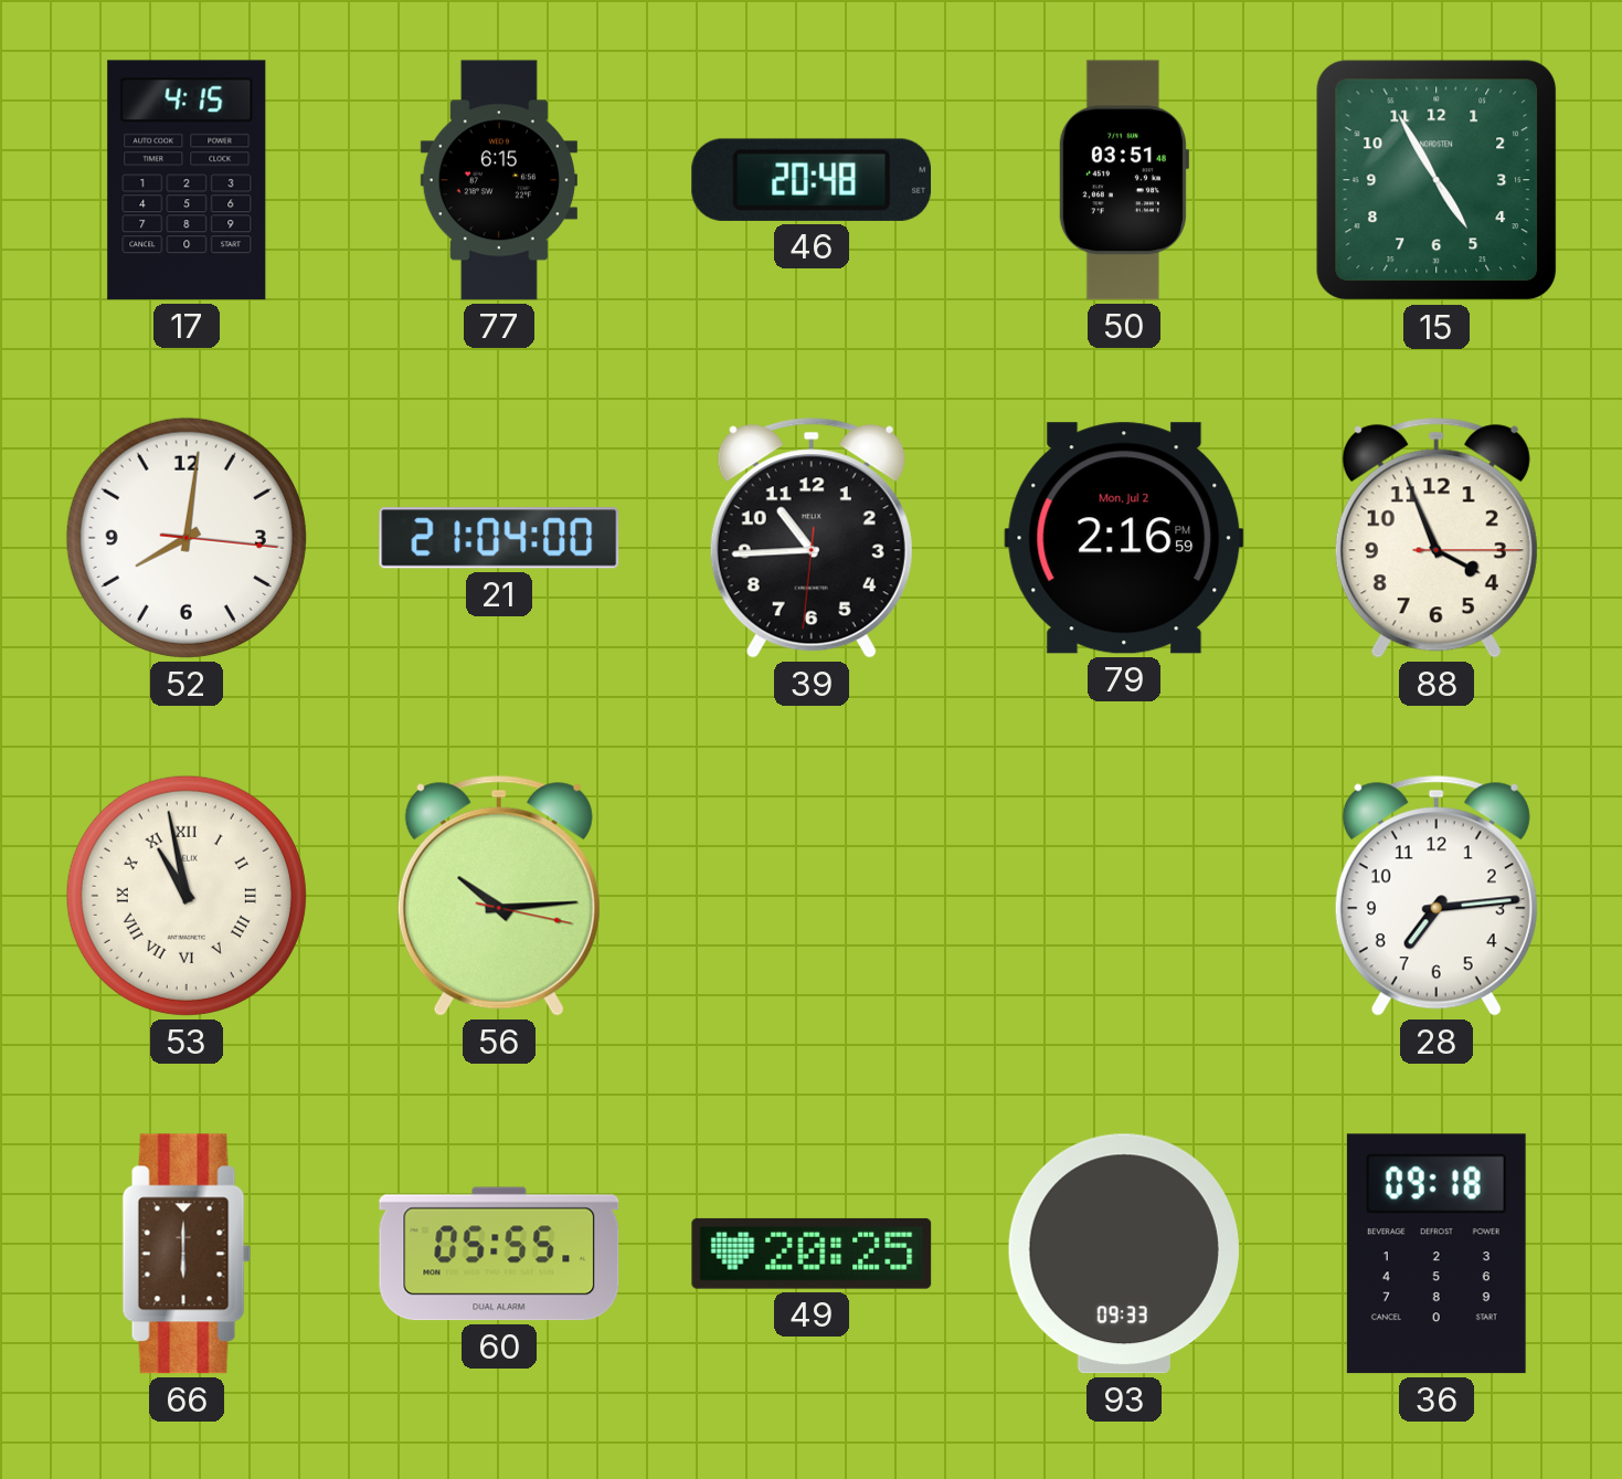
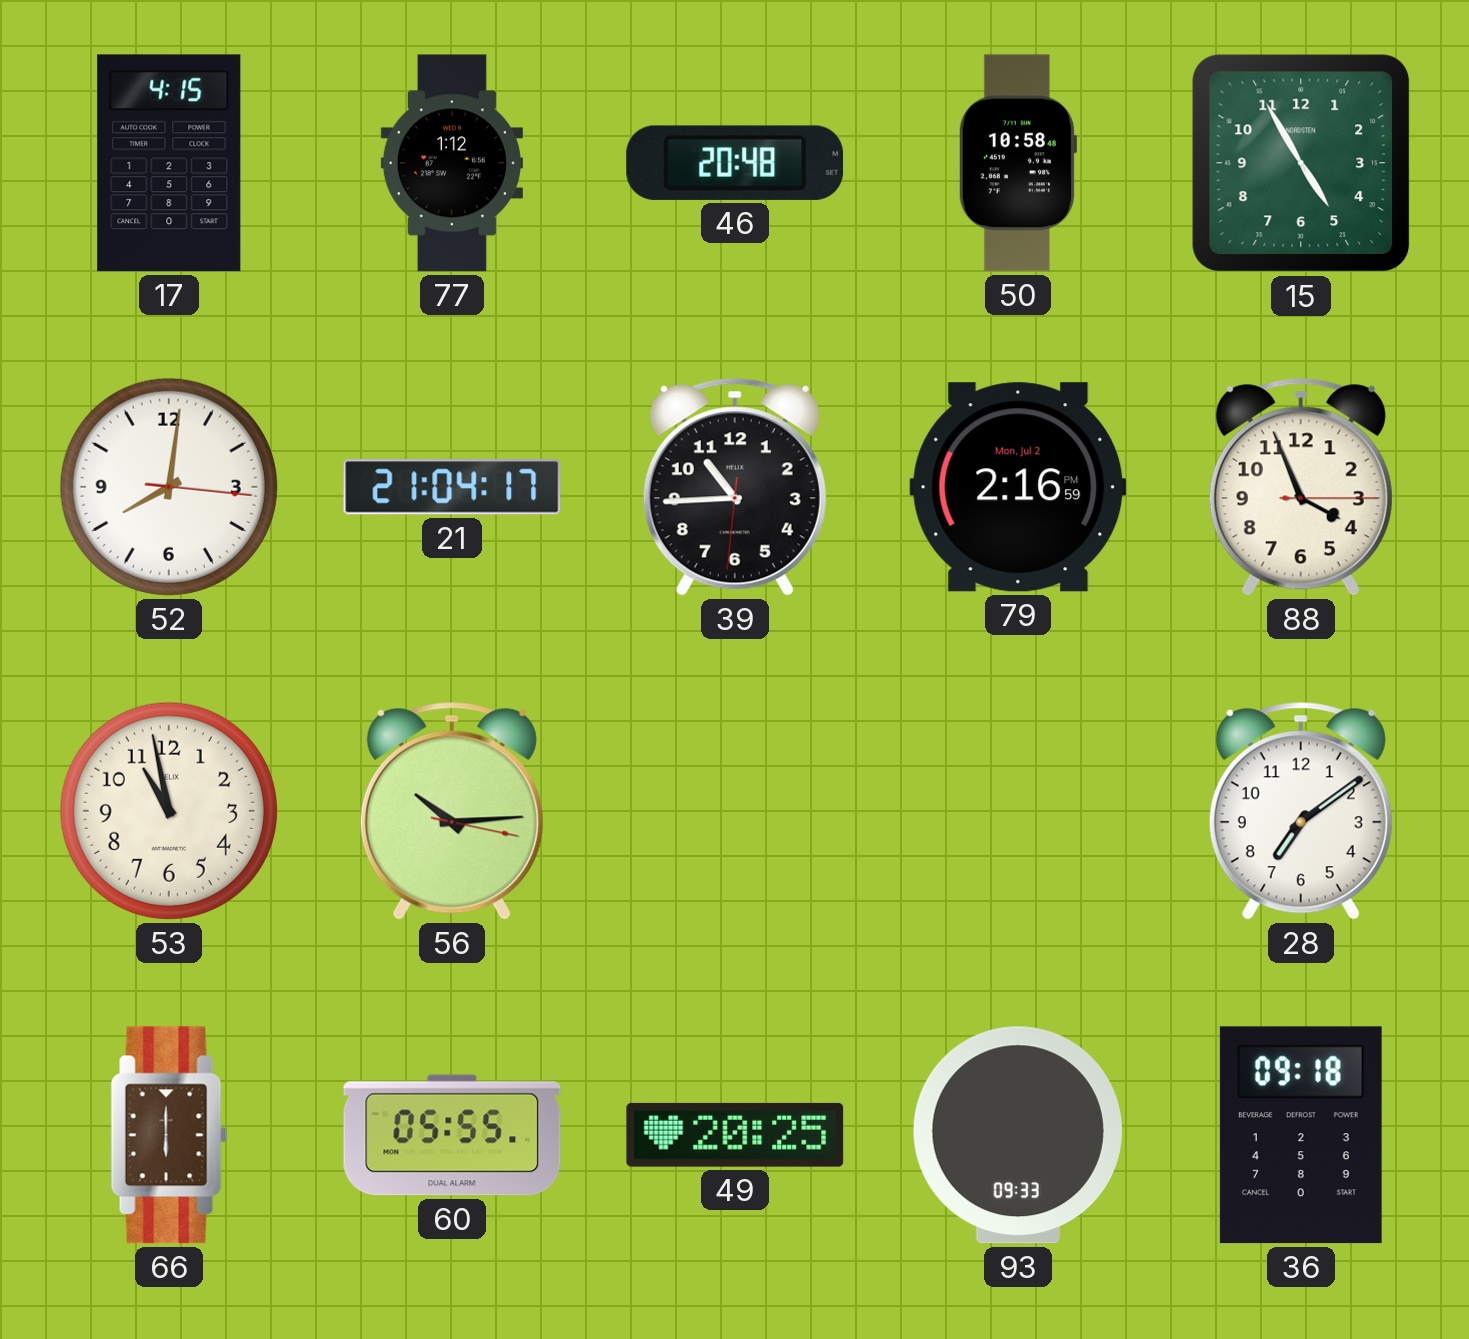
77: 6:15 -> 1:12
50: 03:51 -> 10:58
21: 21:04:00 -> 21:04:17
53 numerals: Roman -> Arabic
28: 7:14 -> 7:09
